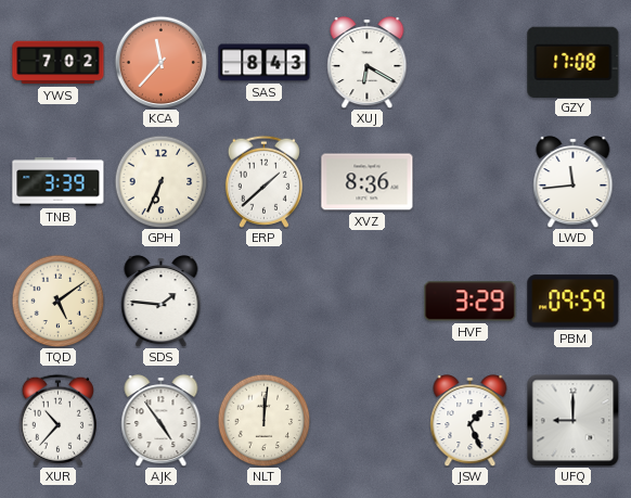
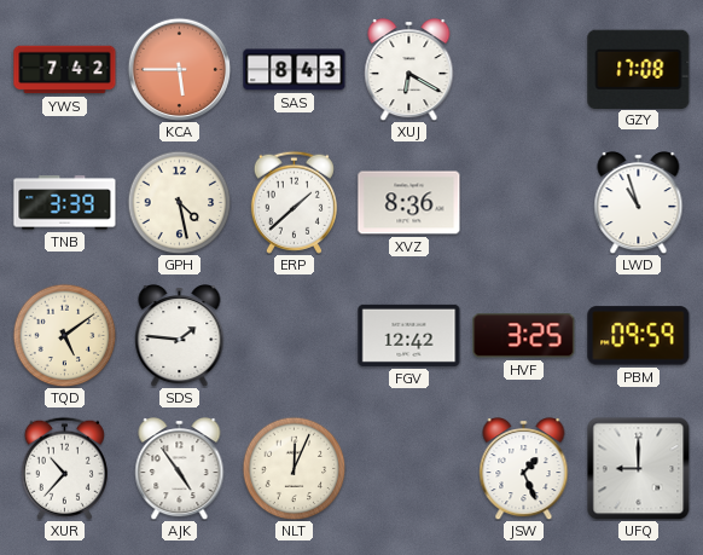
YWS: 7:02 -> 7:42
KCA: 11:37 -> 5:45
GPH: 6:34 -> 4:28
LWD: 11:44 -> 10:57
FGV: none -> 12:42
HVF: 3:29 -> 3:25
NLT: 12:01 -> 12:04
